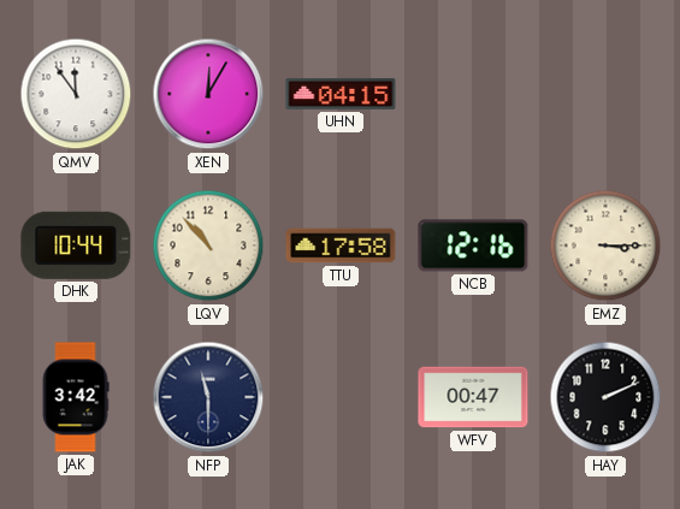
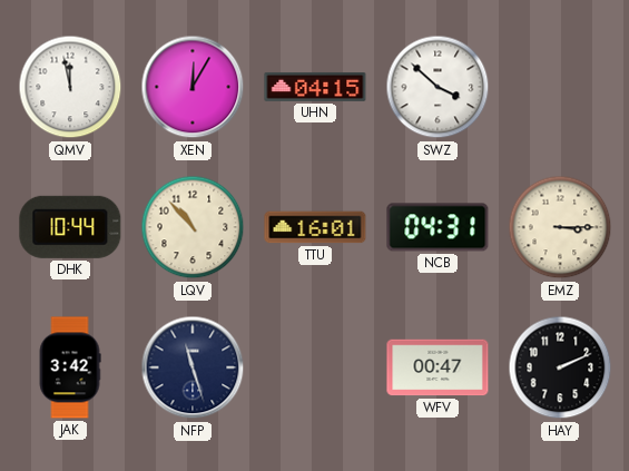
QMV: 11:54 -> 11:58
SWZ: none -> 3:52
TTU: 17:58 -> 16:01
NCB: 12:16 -> 04:31
NFP: 11:30 -> 11:27
